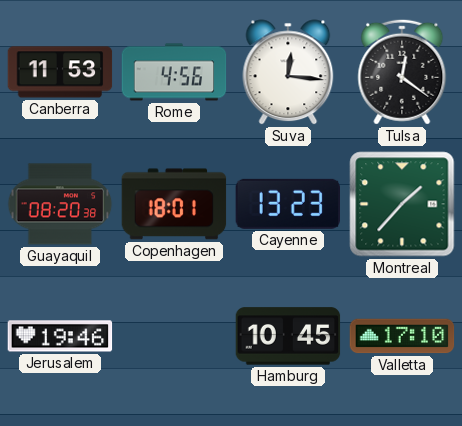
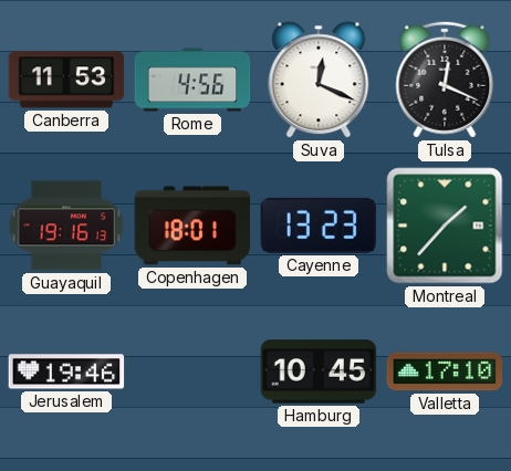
Suva: 12:16 -> 12:19
Tulsa: 12:21 -> 12:19
Guayaquil: 08:20 -> 19:16
